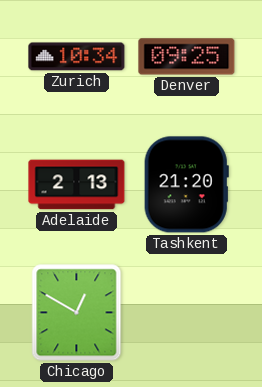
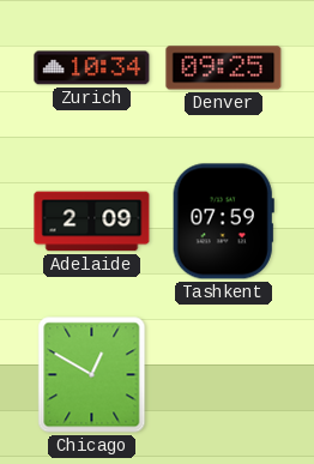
Adelaide: 2:13 -> 2:09
Tashkent: 21:20 -> 07:59
